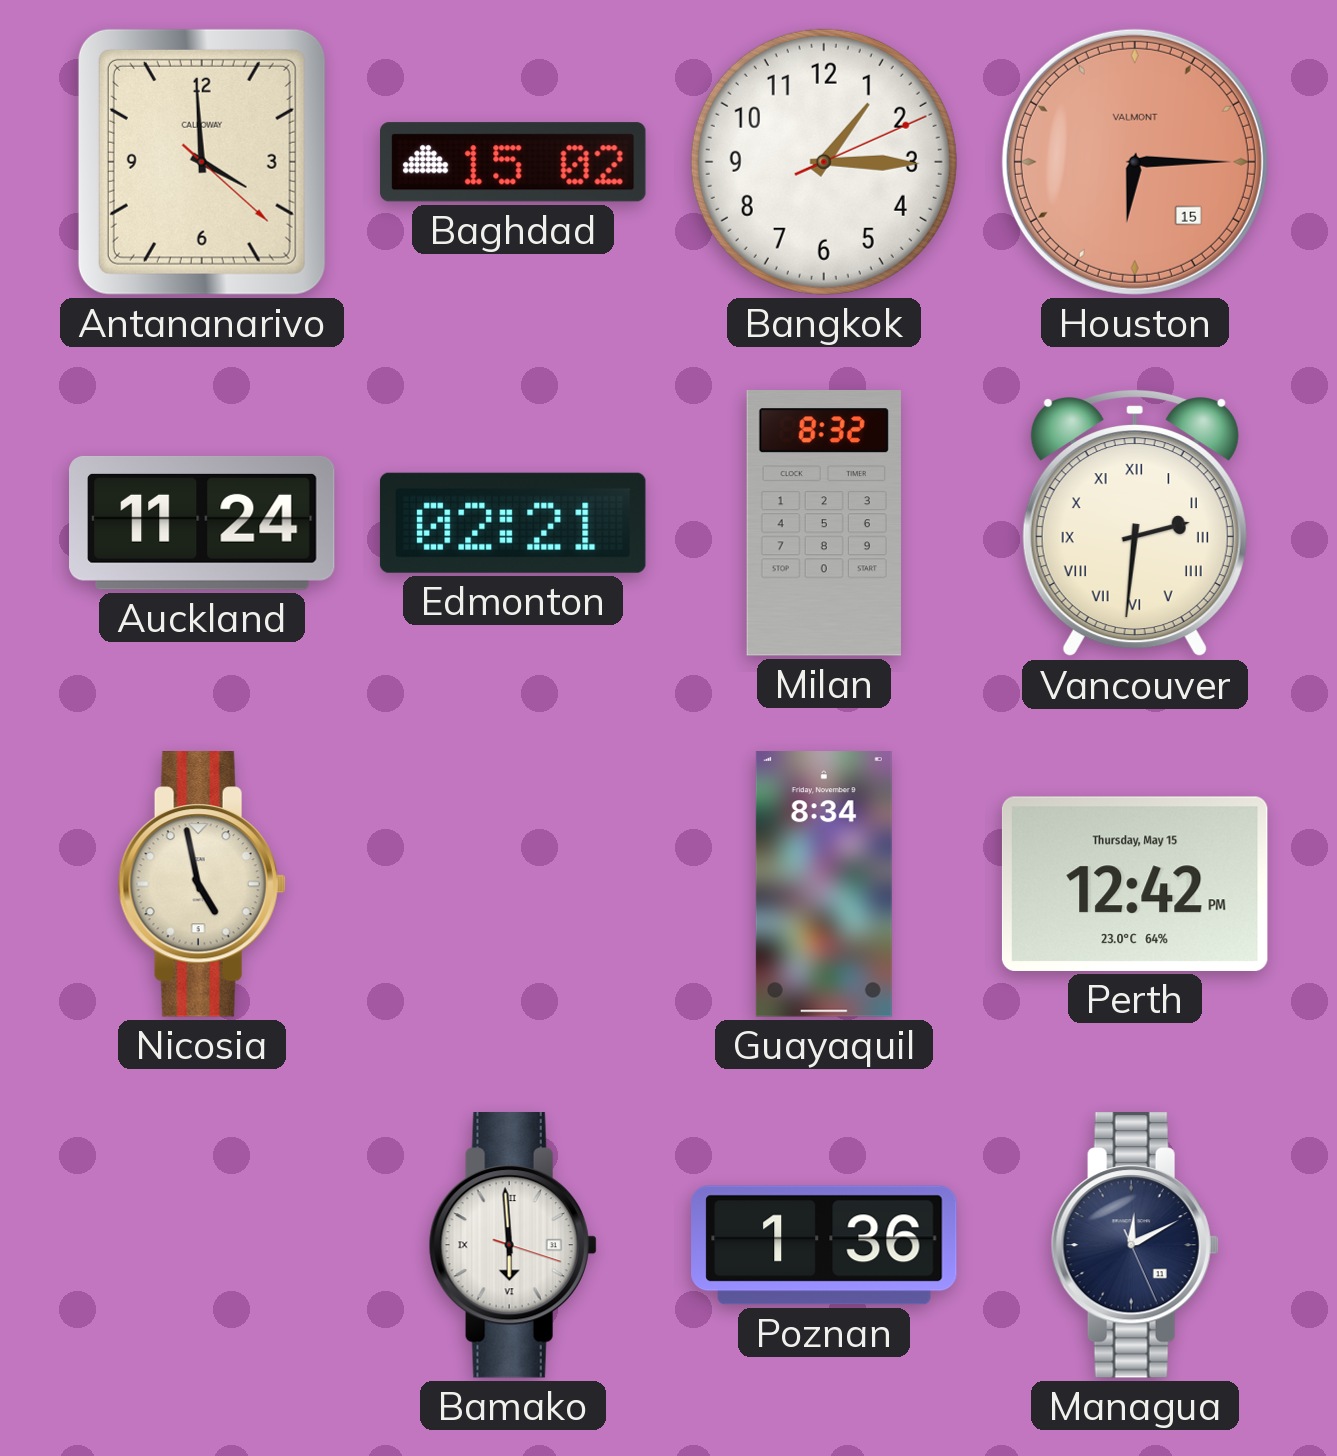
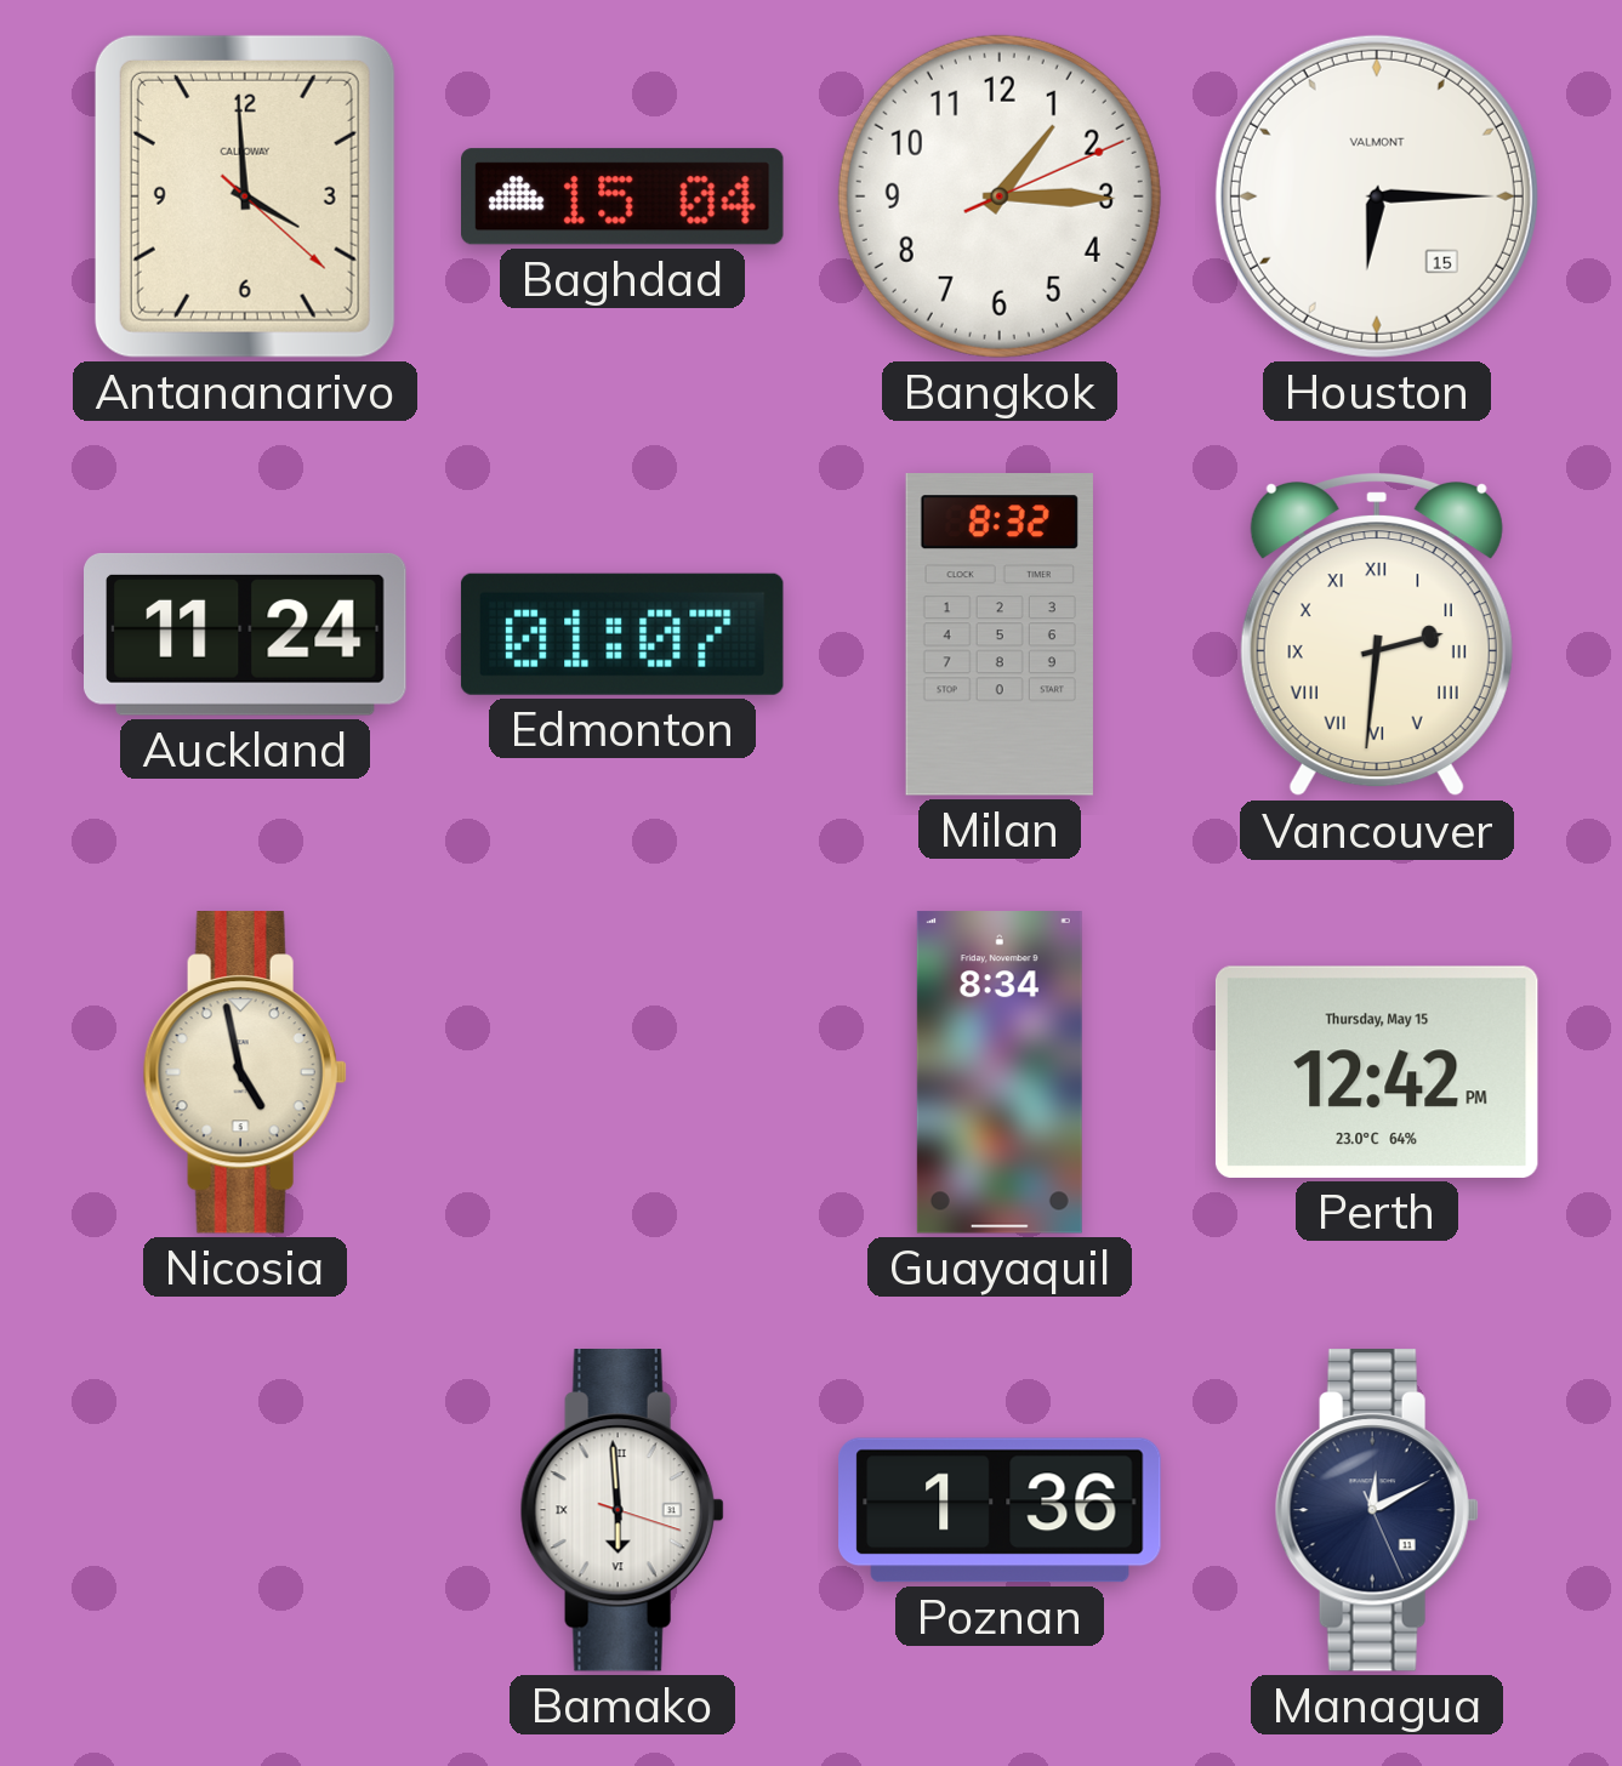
Baghdad: 15:02 -> 15:04
Houston dial: salmon -> white
Edmonton: 02:21 -> 01:07
